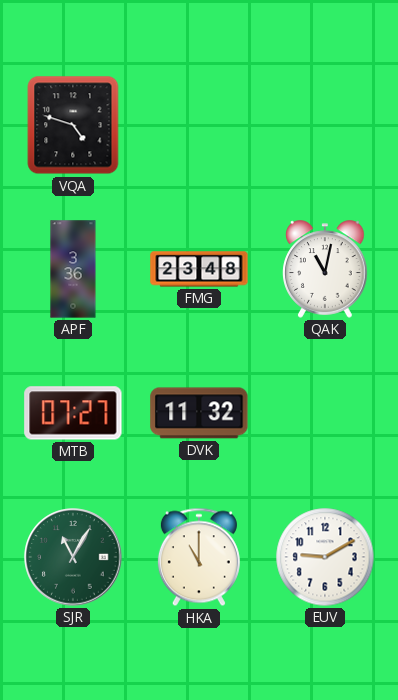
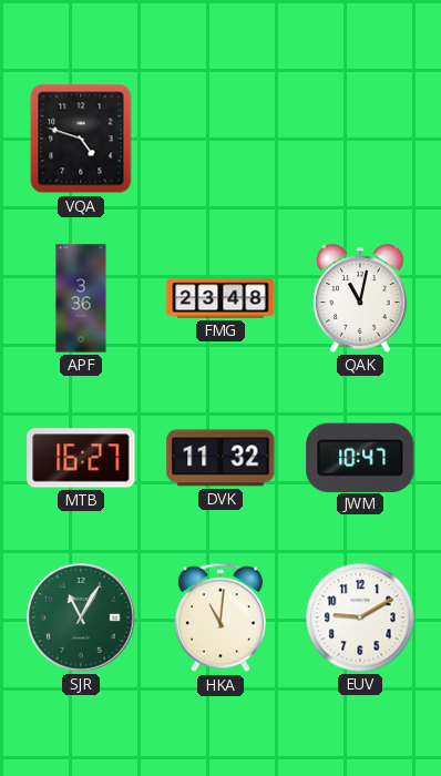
MTB: 07:27 -> 16:27
JWM: none -> 10:47
HKA: 11:00 -> 11:01
